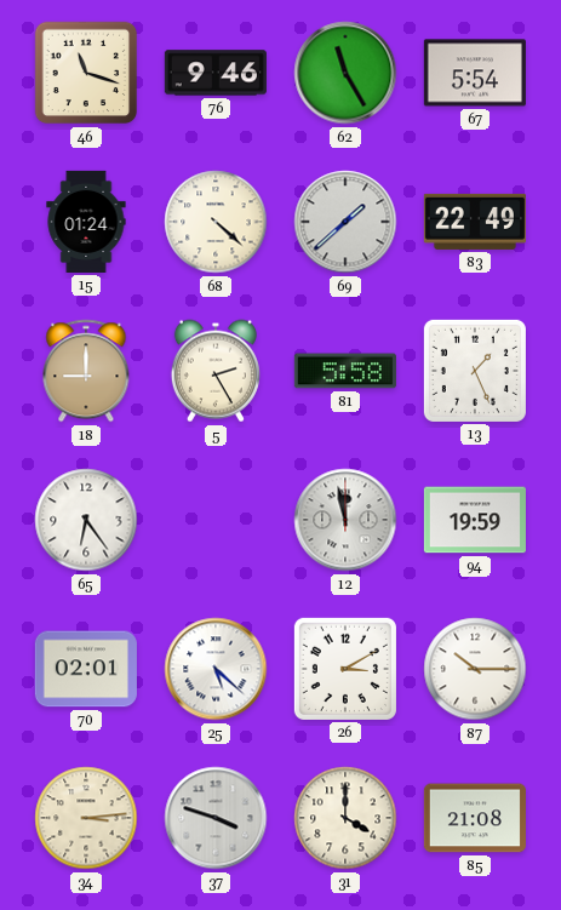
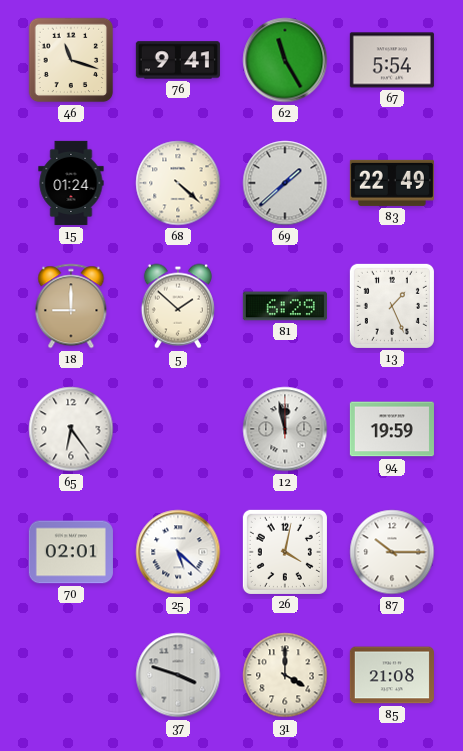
76: 9:46 -> 9:41
5: 2:25 -> 1:52
81: 5:58 -> 6:29
26: 3:10 -> 4:02
34: 3:14 -> none
